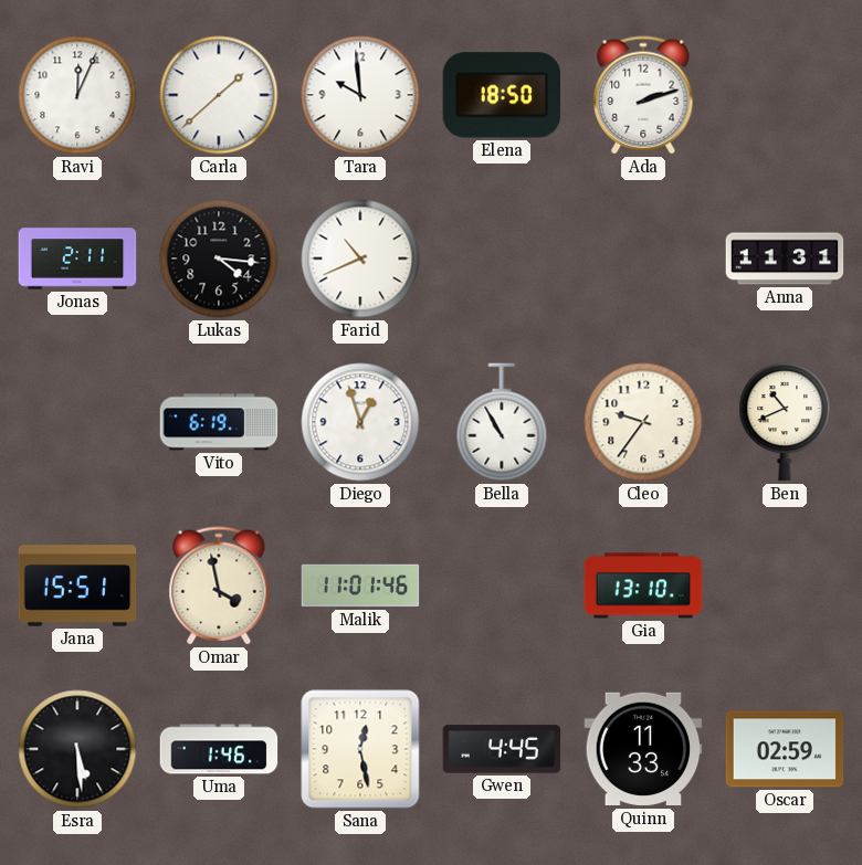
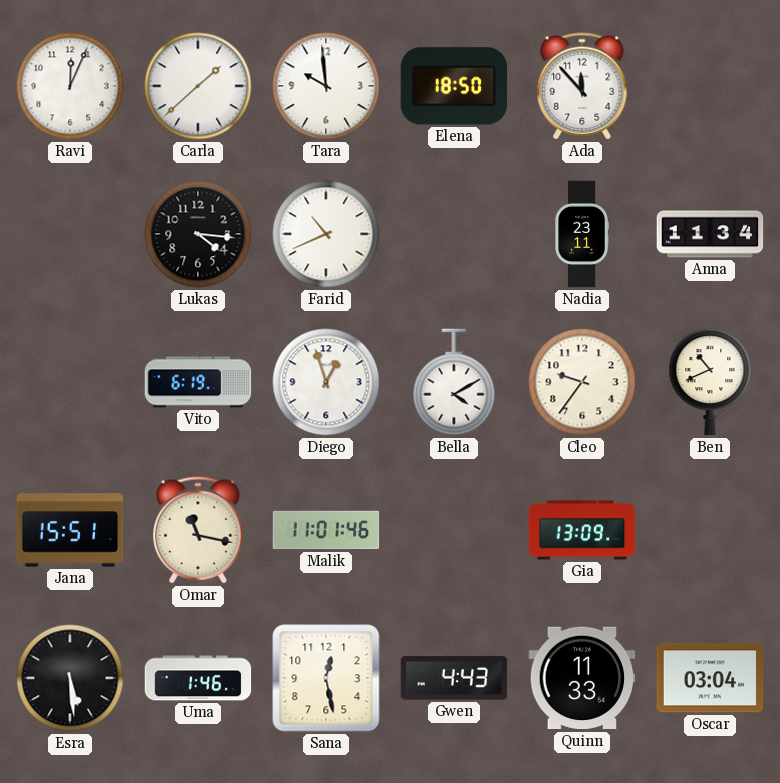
Ada: 2:12 -> 11:53
Jonas: 2:11 -> none
Nadia: none -> 23:11
Anna: 11:31 -> 11:34
Bella: 10:55 -> 4:10
Omar: 3:58 -> 11:17
Gia: 13:10 -> 13:09
Gwen: 4:45 -> 4:43
Oscar: 02:59 -> 03:04
